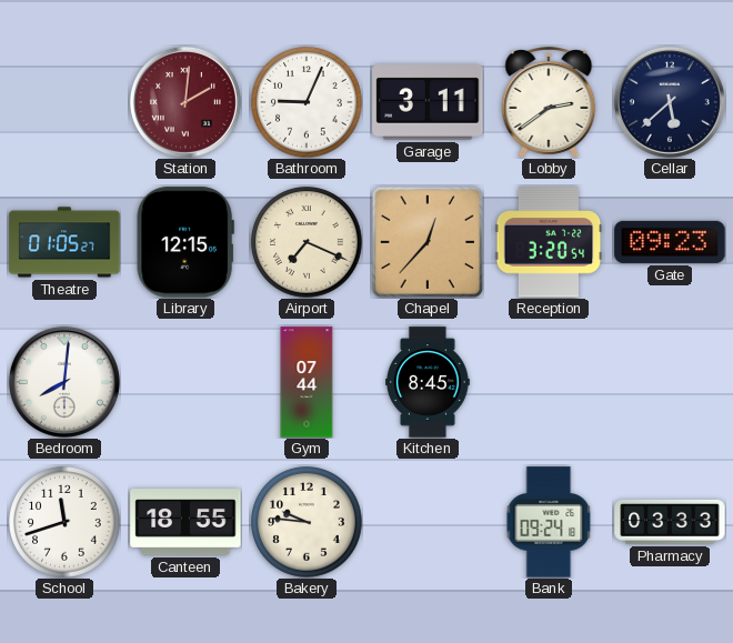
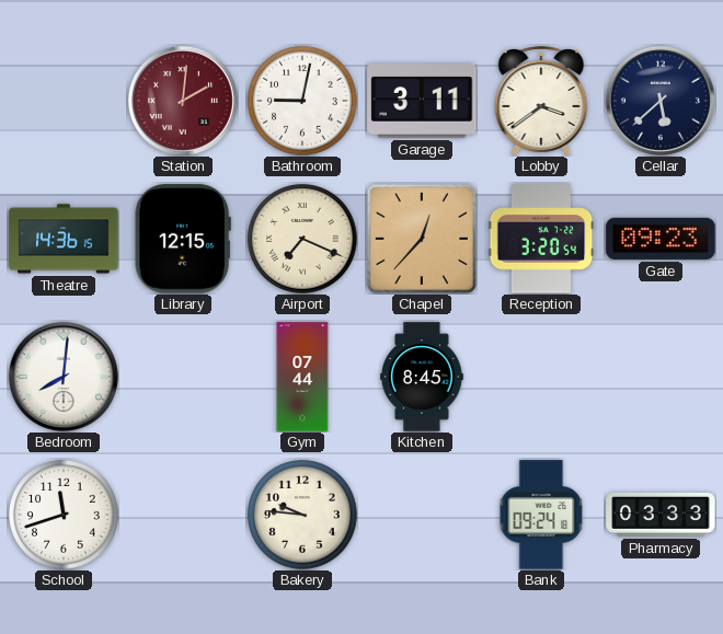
Bathroom: 9:04 -> 9:02
Lobby: 2:39 -> 3:39
Theatre: 01:05 -> 14:36
Canteen: 18:55 -> none
